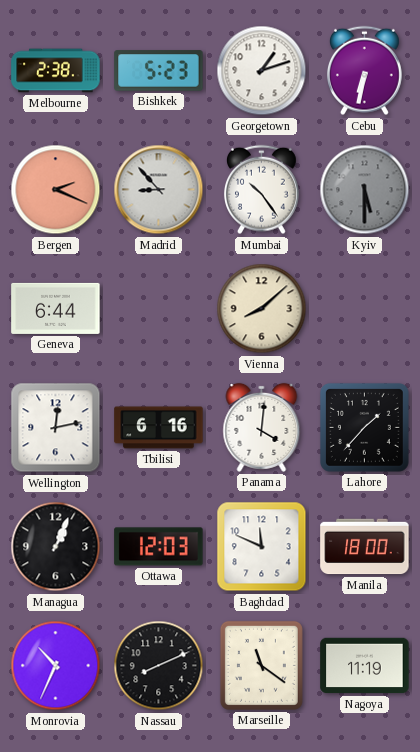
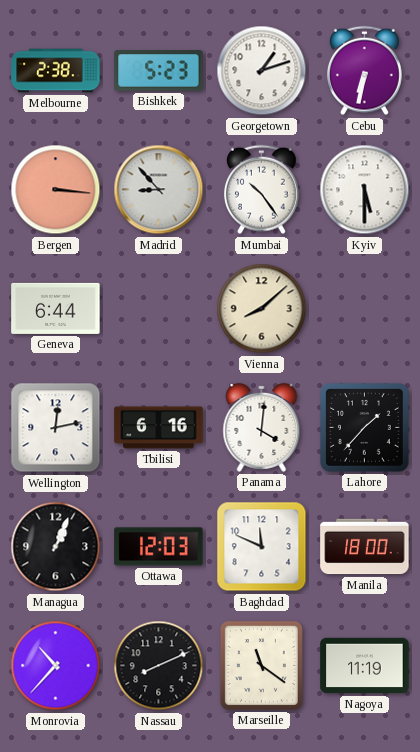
Bergen: 2:19 -> 3:16
Kyiv dial: grey -> white
Monrovia: 10:34 -> 10:37
